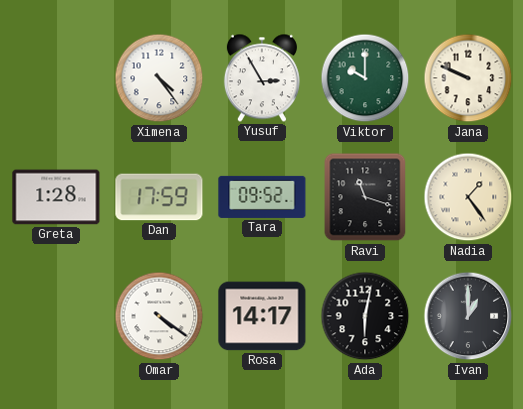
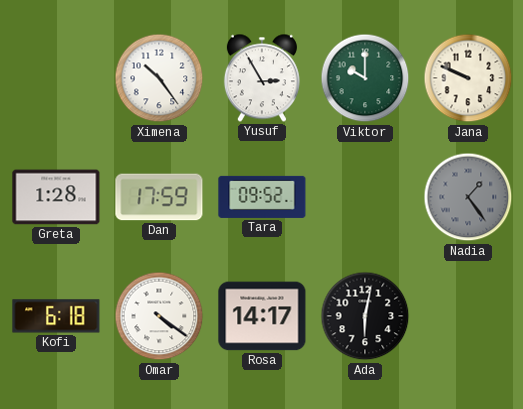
Ximena: 4:24 -> 10:24
Ravi: 11:18 -> none
Nadia dial: cream -> grey
Kofi: none -> 6:18
Ivan: 1:00 -> none
